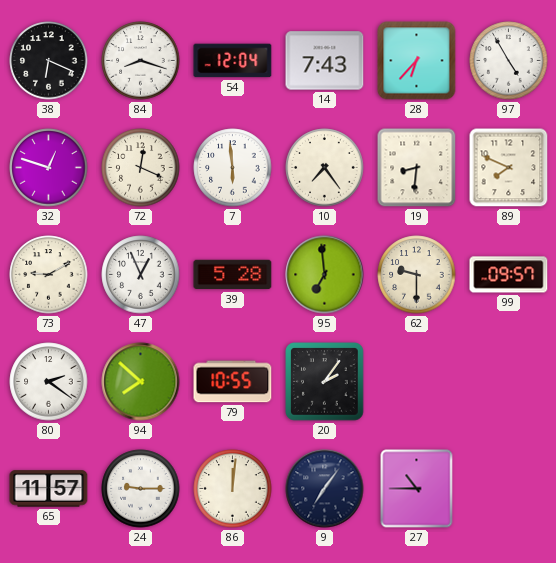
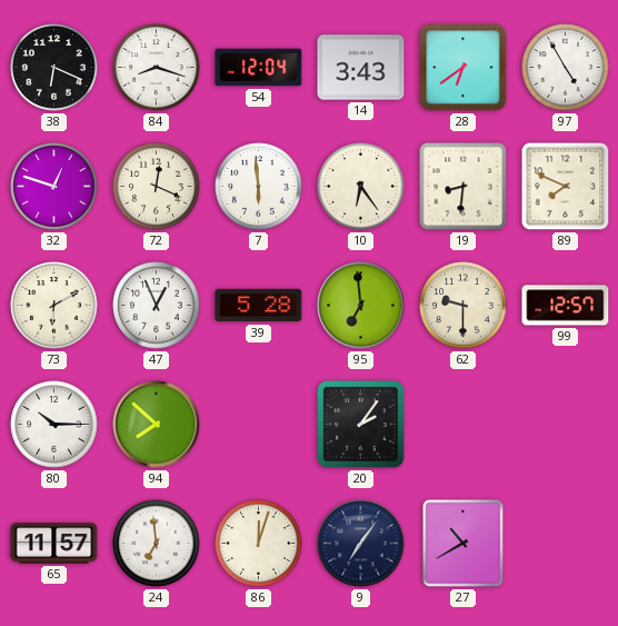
14: 7:43 -> 3:43
28: 6:37 -> 6:39
10: 7:24 -> 6:24
73: 9:10 -> 6:10
99: 09:57 -> 12:57
80: 2:21 -> 10:15
79: 10:55 -> none
24: 9:15 -> 6:59
86: 12:01 -> 12:03
27: 10:45 -> 10:40
